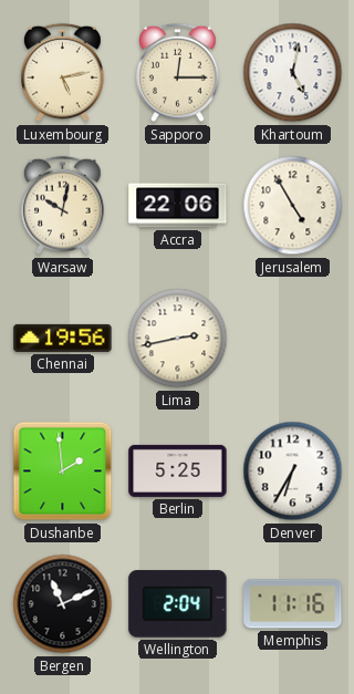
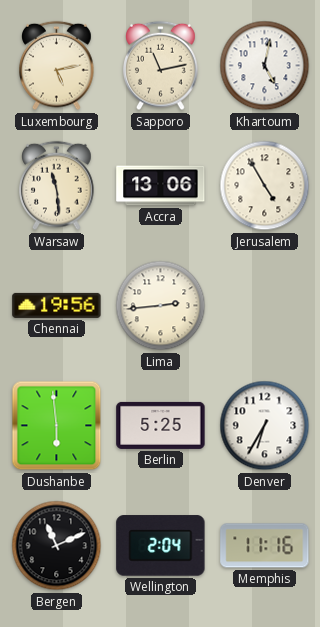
Sapporo: 12:15 -> 11:13
Warsaw: 10:02 -> 11:29
Accra: 22:06 -> 13:06
Lima: 2:43 -> 2:44
Dushanbe: 1:59 -> 5:59
